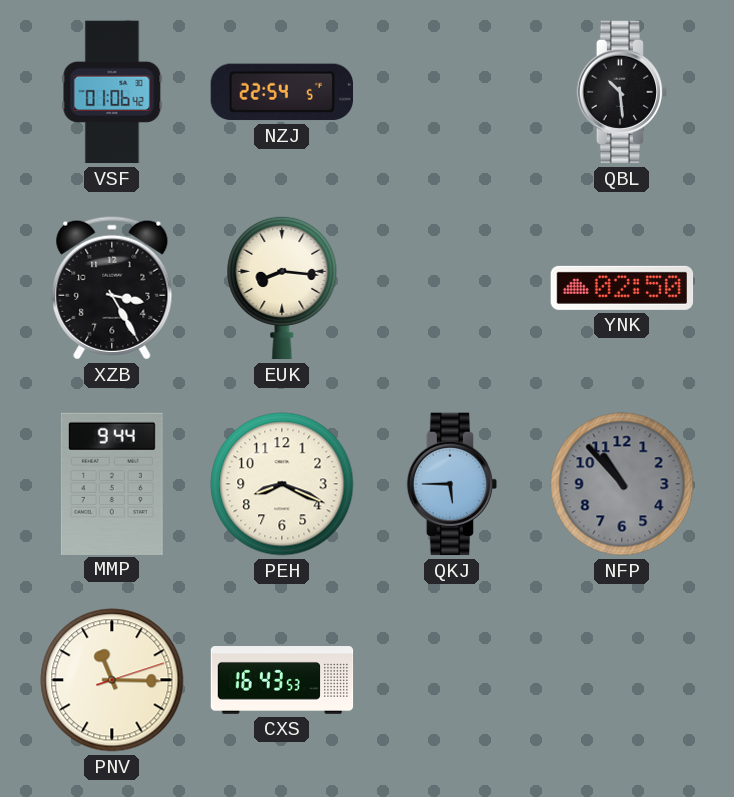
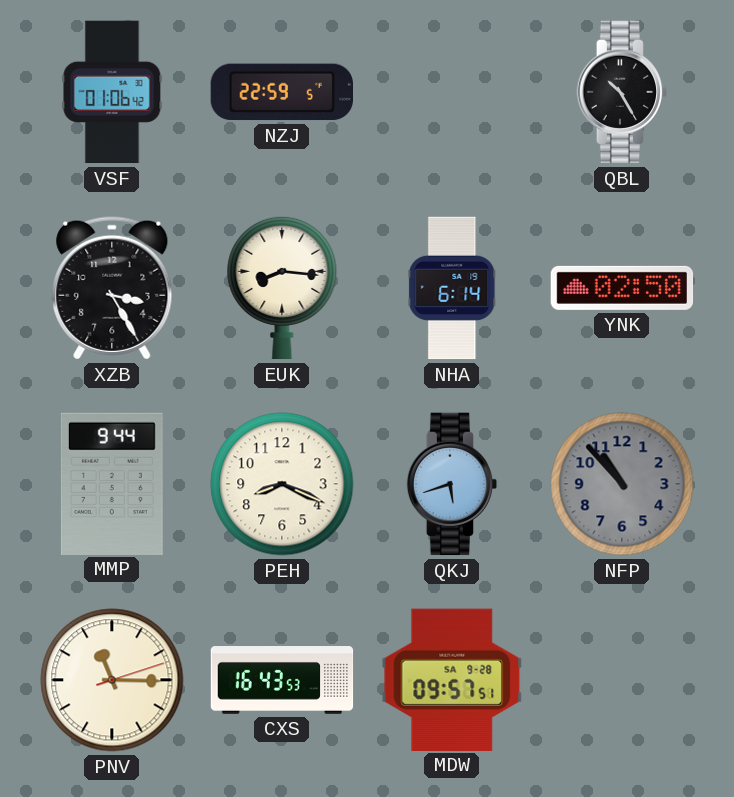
NZJ: 22:54 -> 22:59
QBL: 10:29 -> 10:25
NHA: none -> 6:14
QKJ: 5:45 -> 5:42
MDW: none -> 09:57
